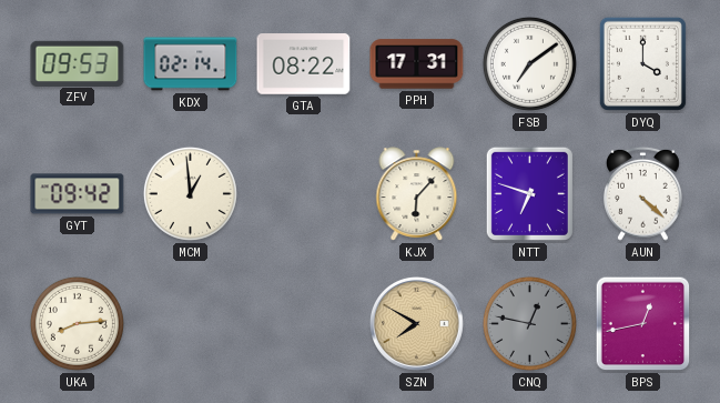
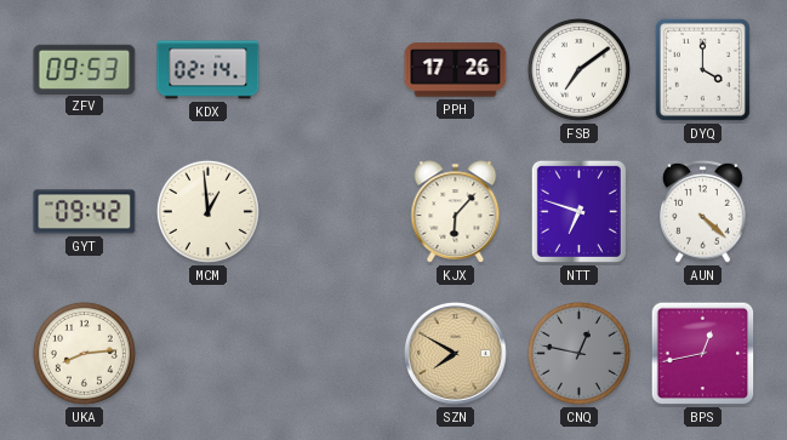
GTA: 08:22 -> none
PPH: 17:31 -> 17:26
